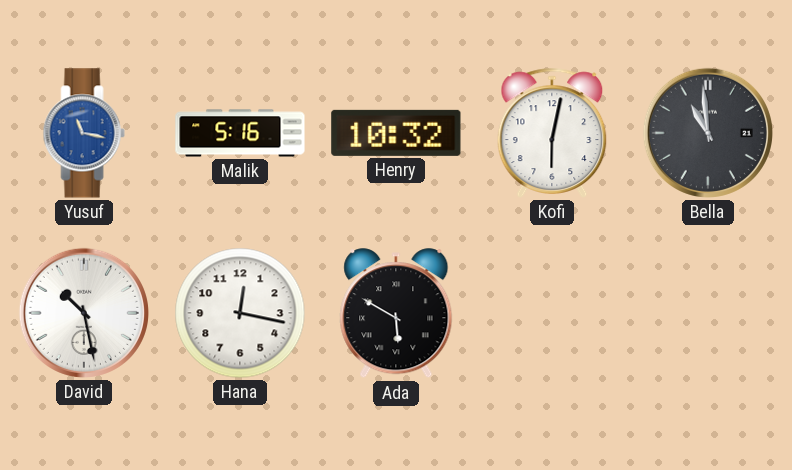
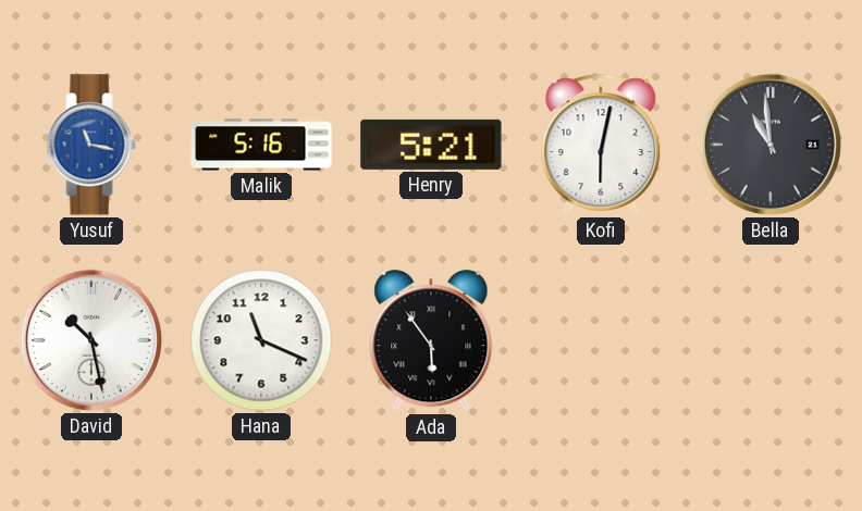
Henry: 10:32 -> 5:21
Hana: 12:17 -> 11:19
Ada: 5:50 -> 5:54
